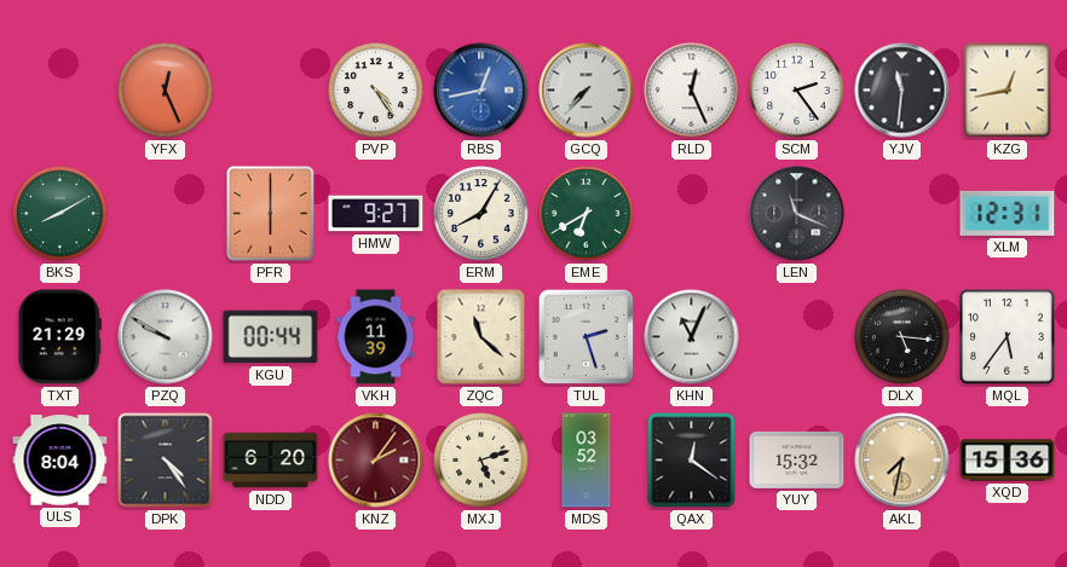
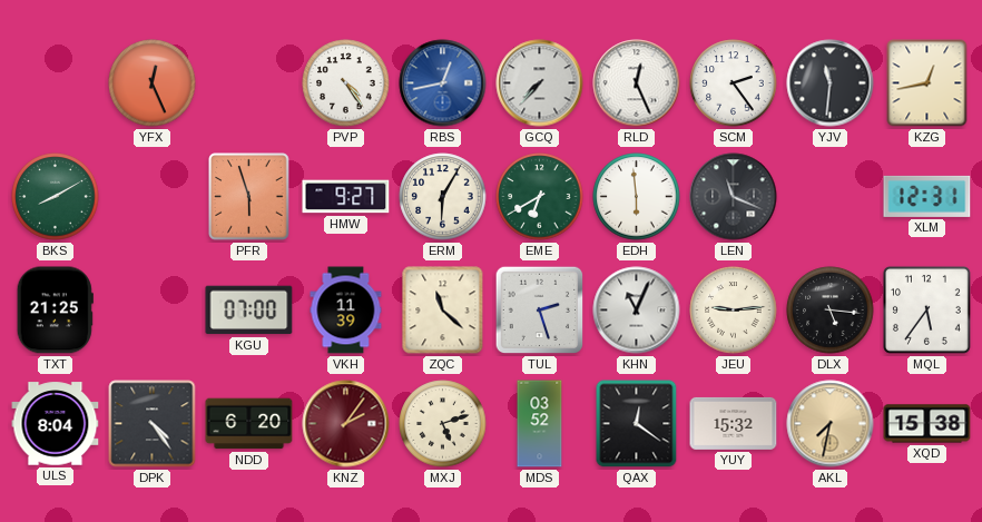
PFR: 6:00 -> 5:57
ERM: 8:05 -> 6:05
EDH: none -> 5:59
TXT: 21:29 -> 21:25
PZQ: 9:50 -> none
KGU: 00:44 -> 07:00
JEU: none -> 9:14
XQD: 15:36 -> 15:38
